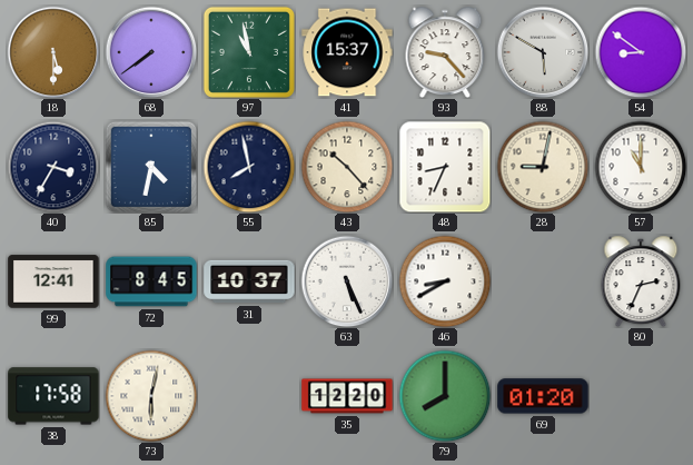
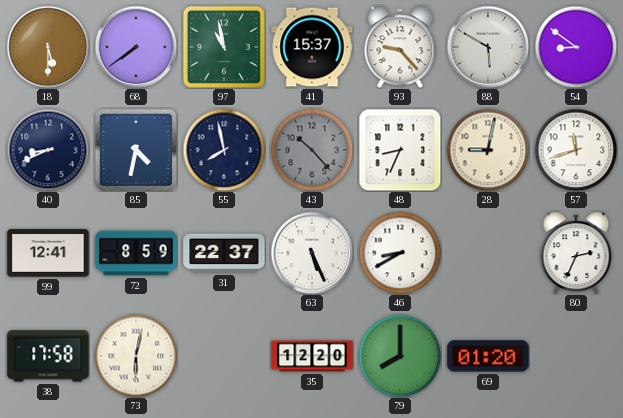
40: 3:35 -> 8:41
43 dial: cream -> grey
57: 11:00 -> 11:42
72: 8:45 -> 8:59
31: 10:37 -> 22:37
